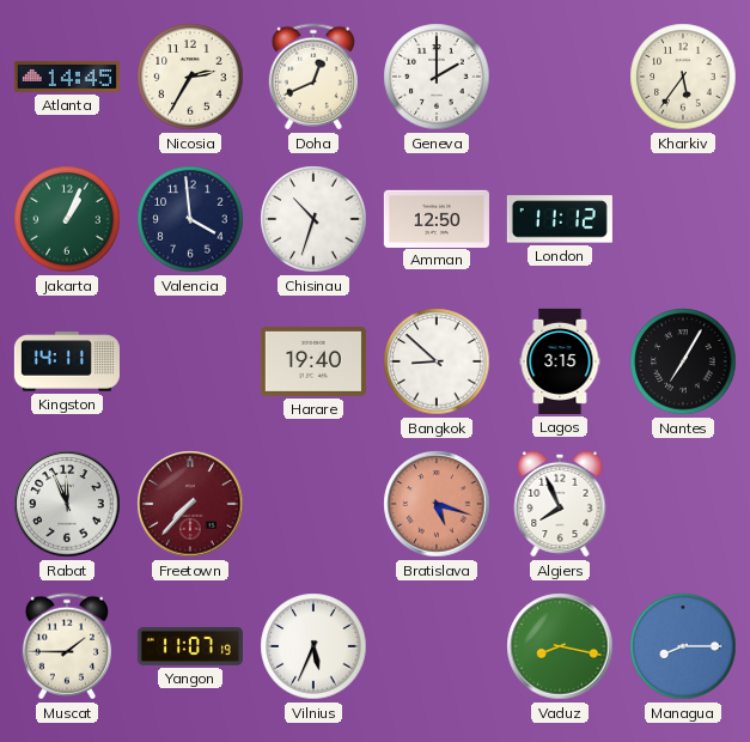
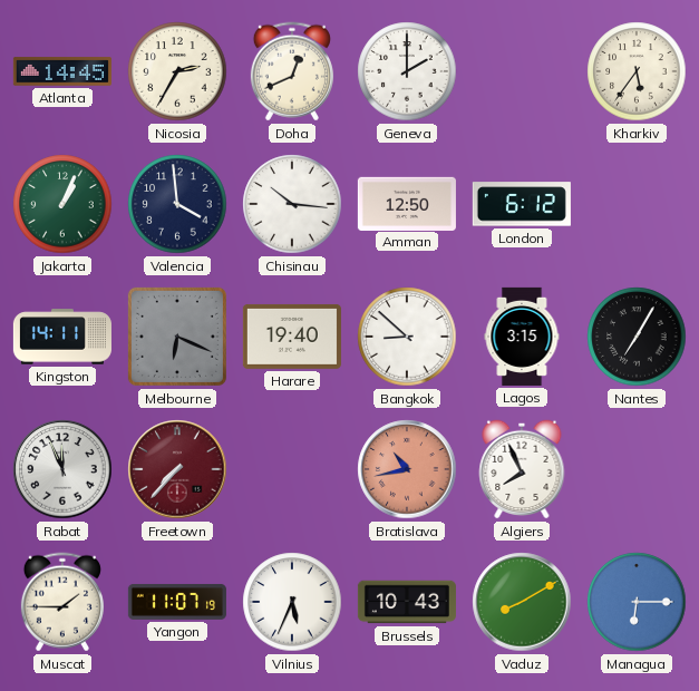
Chisinau: 10:33 -> 10:16
London: 11:12 -> 6:12
Melbourne: none -> 6:19
Bratislava: 5:18 -> 10:43
Brussels: none -> 10:43
Vaduz: 8:17 -> 8:10
Managua: 8:15 -> 6:15
